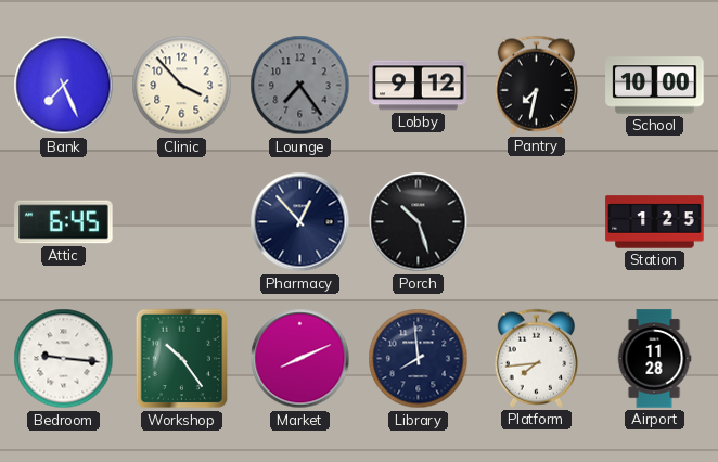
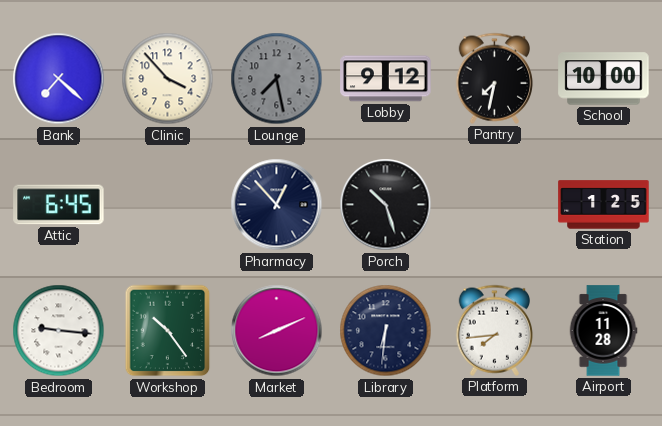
Bank: 7:26 -> 7:22
Lounge: 7:24 -> 7:28
Library: 7:59 -> 6:31
